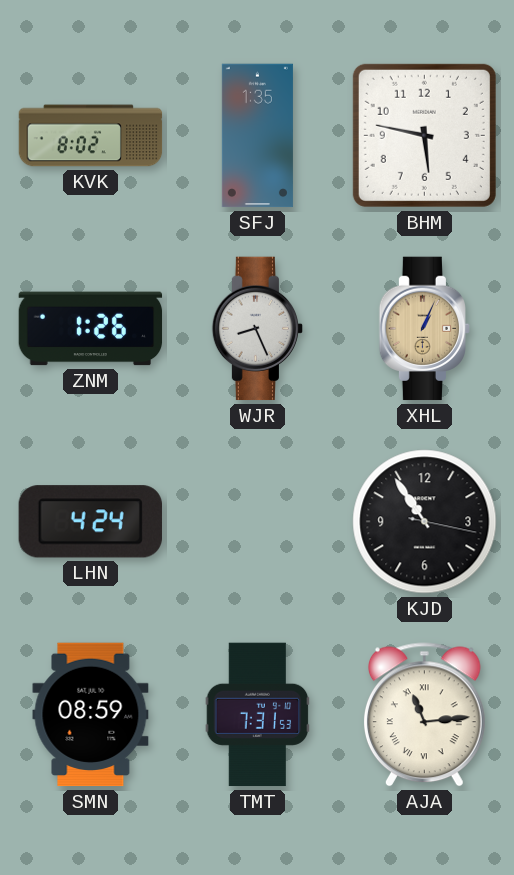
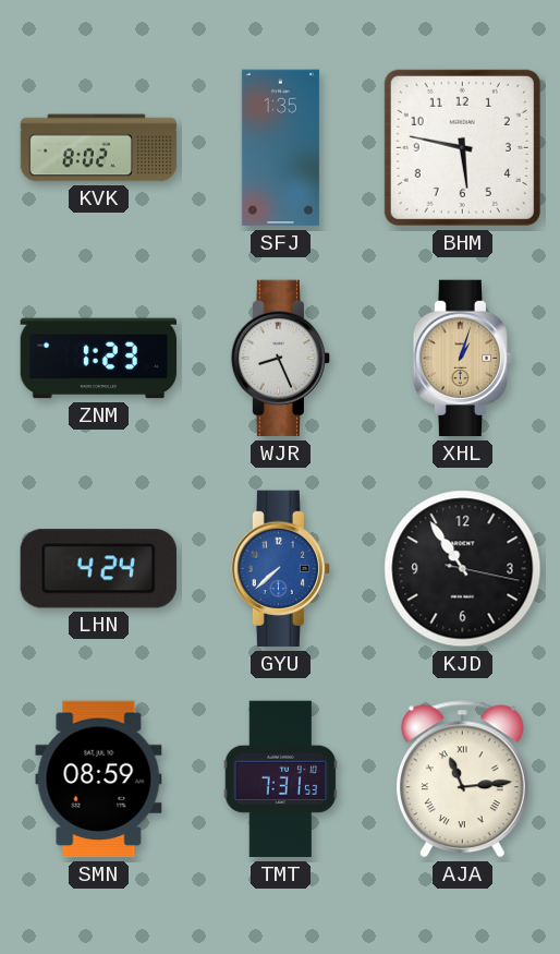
ZNM: 1:26 -> 1:23
XHL: 1:04 -> 1:03
GYU: none -> 7:38
